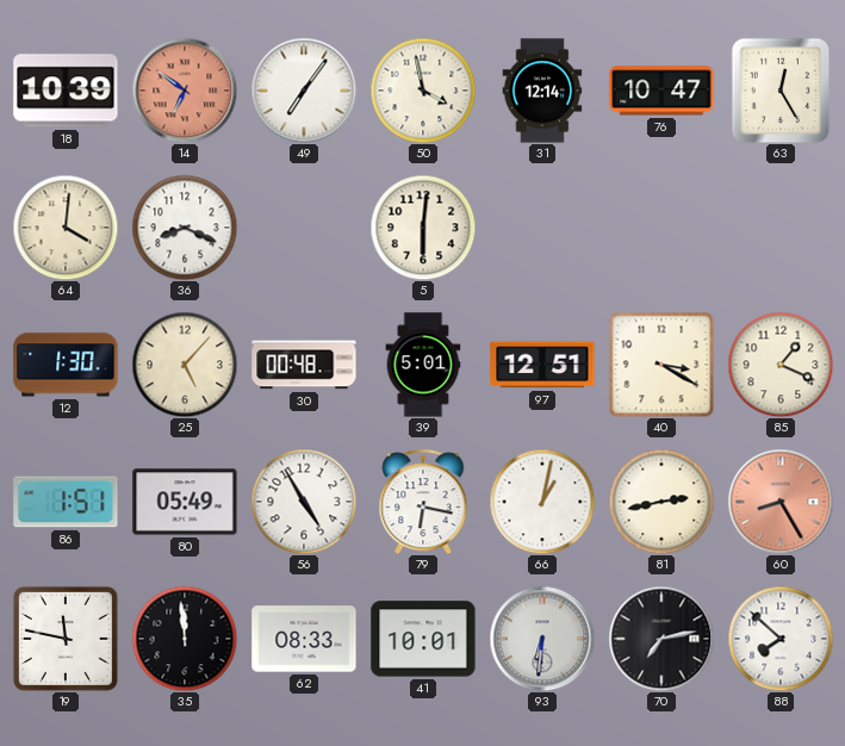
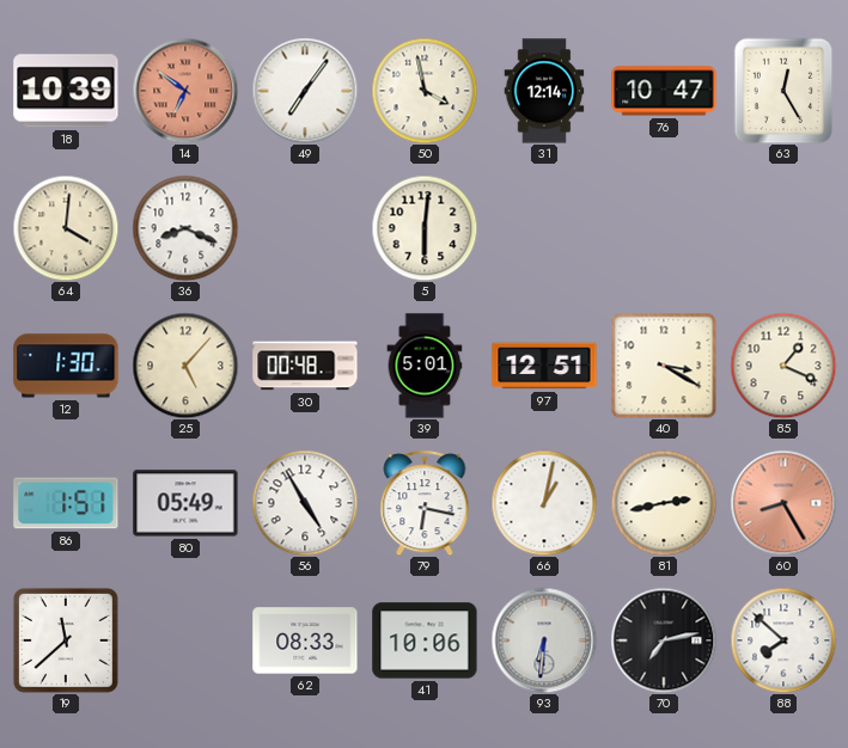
19: 11:47 -> 11:38
35: 11:59 -> none
41: 10:01 -> 10:06
